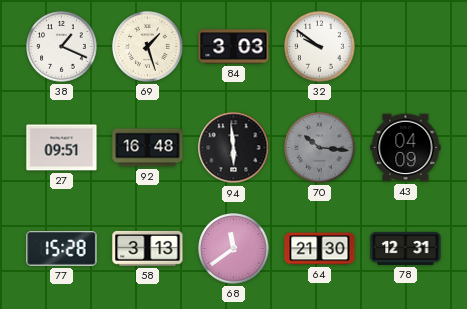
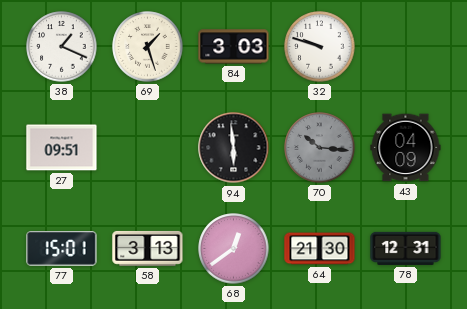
32: 9:51 -> 9:48
92: 16:48 -> none
77: 15:28 -> 15:01
68: 11:39 -> 12:39
